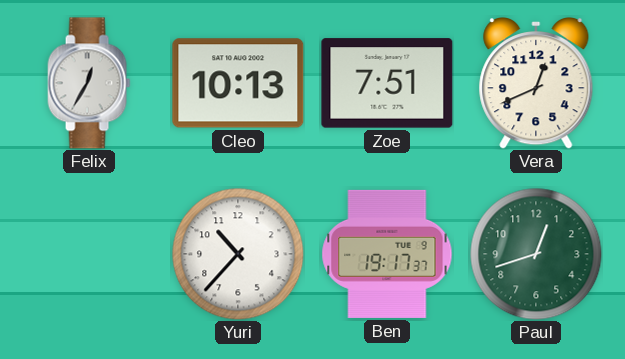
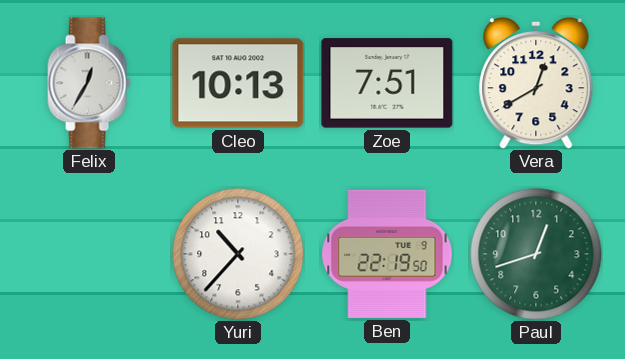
Vera: 12:41 -> 12:40
Ben: 19:17 -> 22:19
